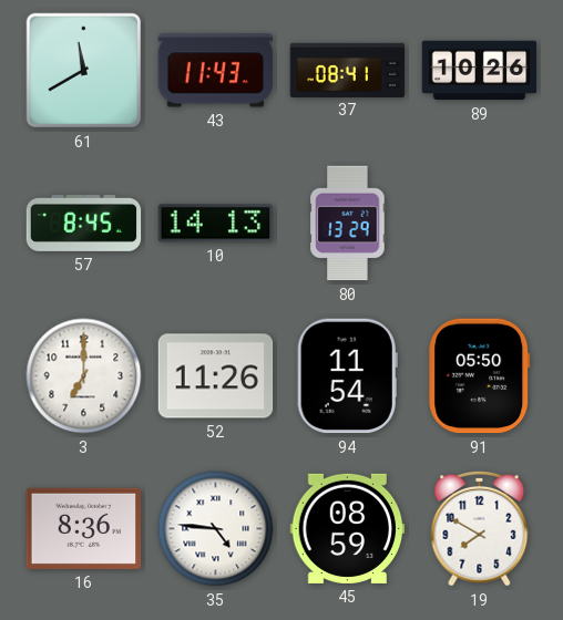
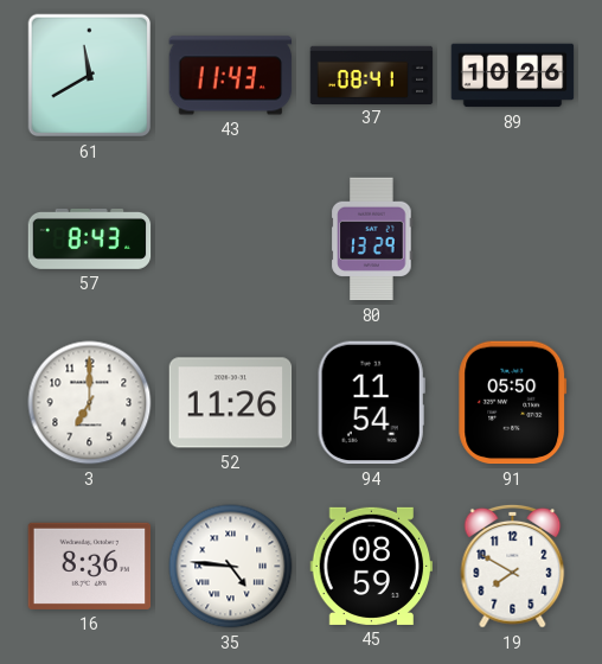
57: 8:45 -> 8:43
10: 14:13 -> none
